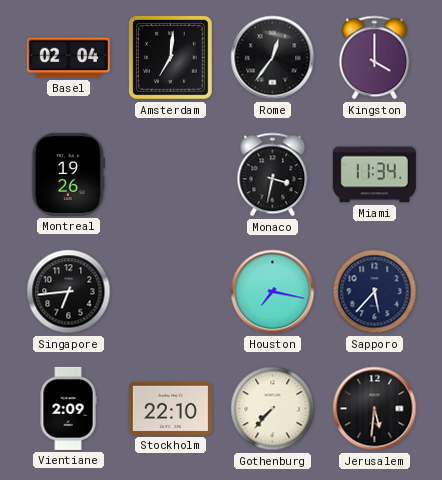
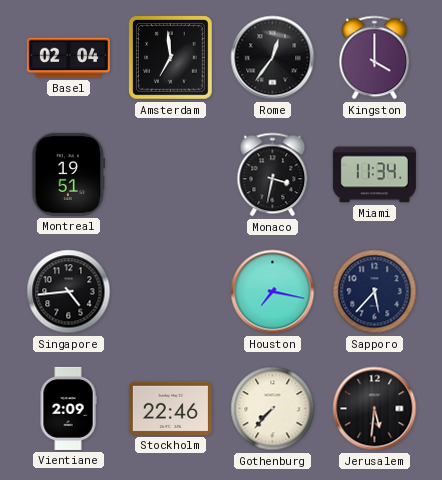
Amsterdam: 7:01 -> 6:59
Montreal: 19:26 -> 19:51
Singapore: 6:44 -> 4:44
Stockholm: 22:10 -> 22:46
